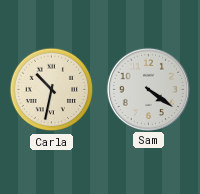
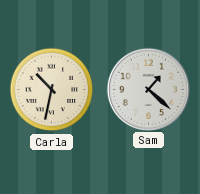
Sam: 4:21 -> 1:22
